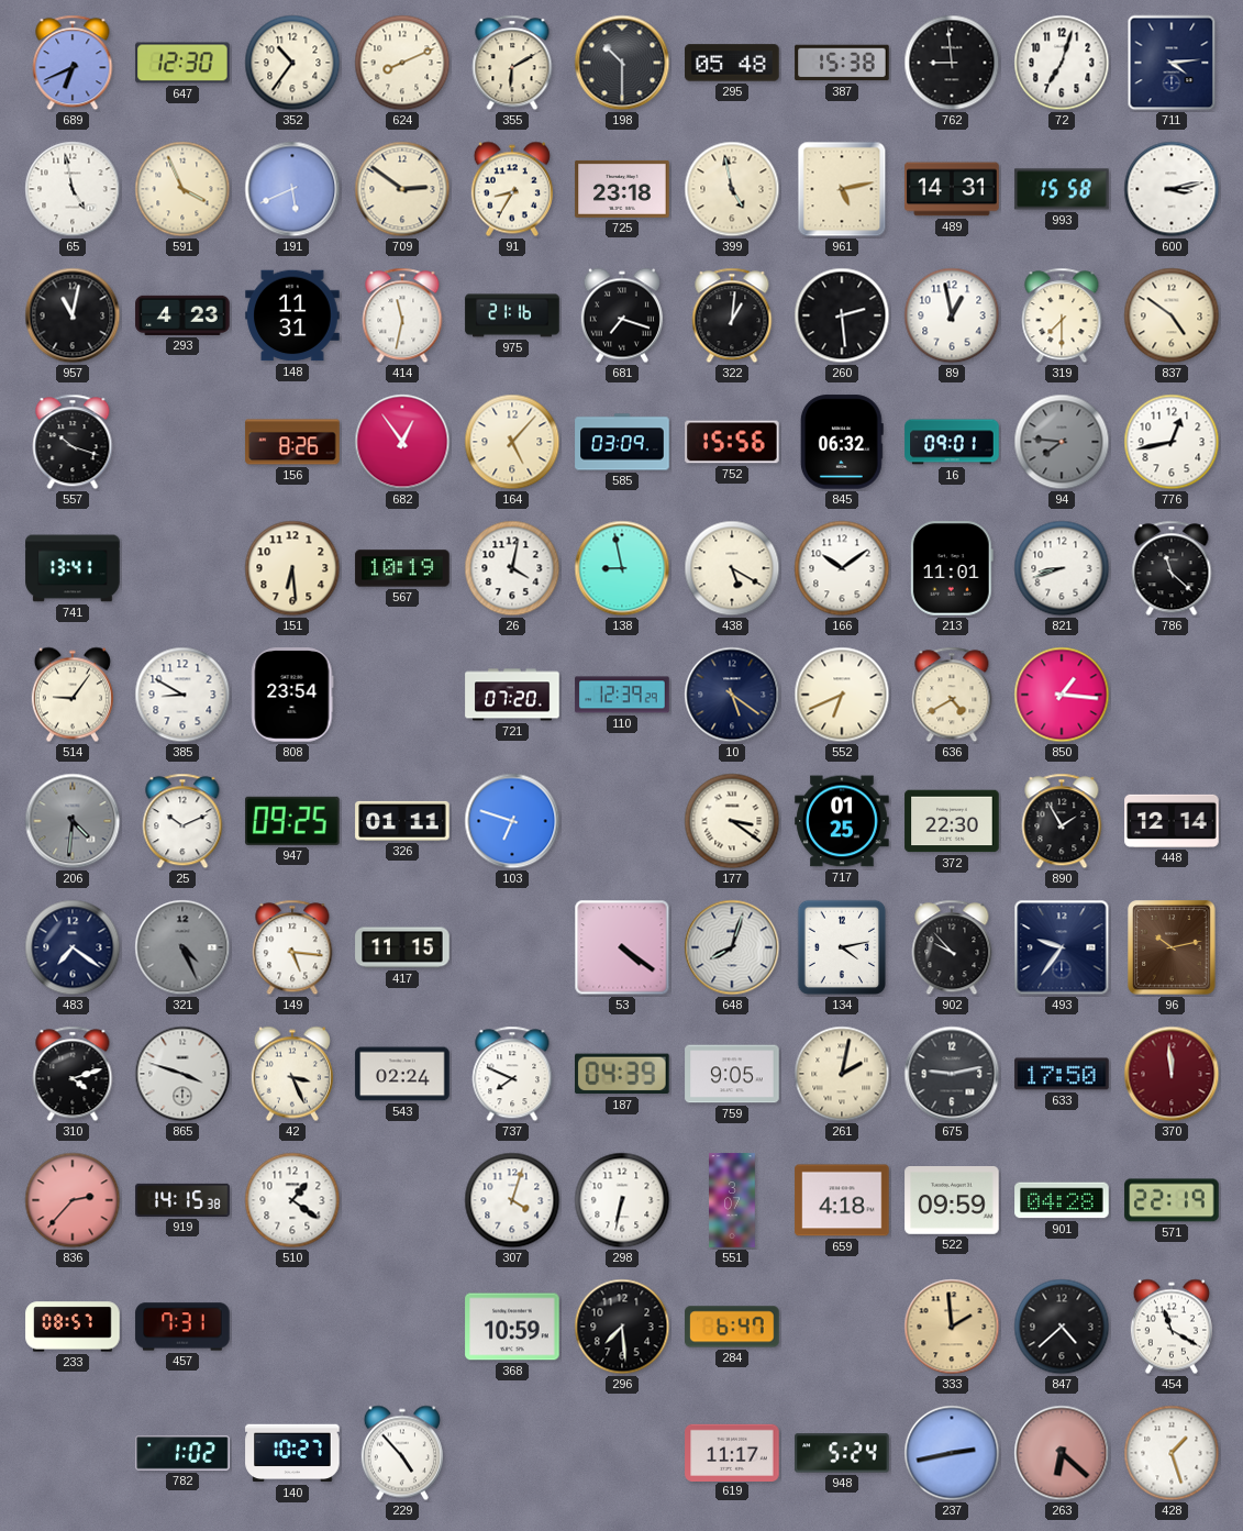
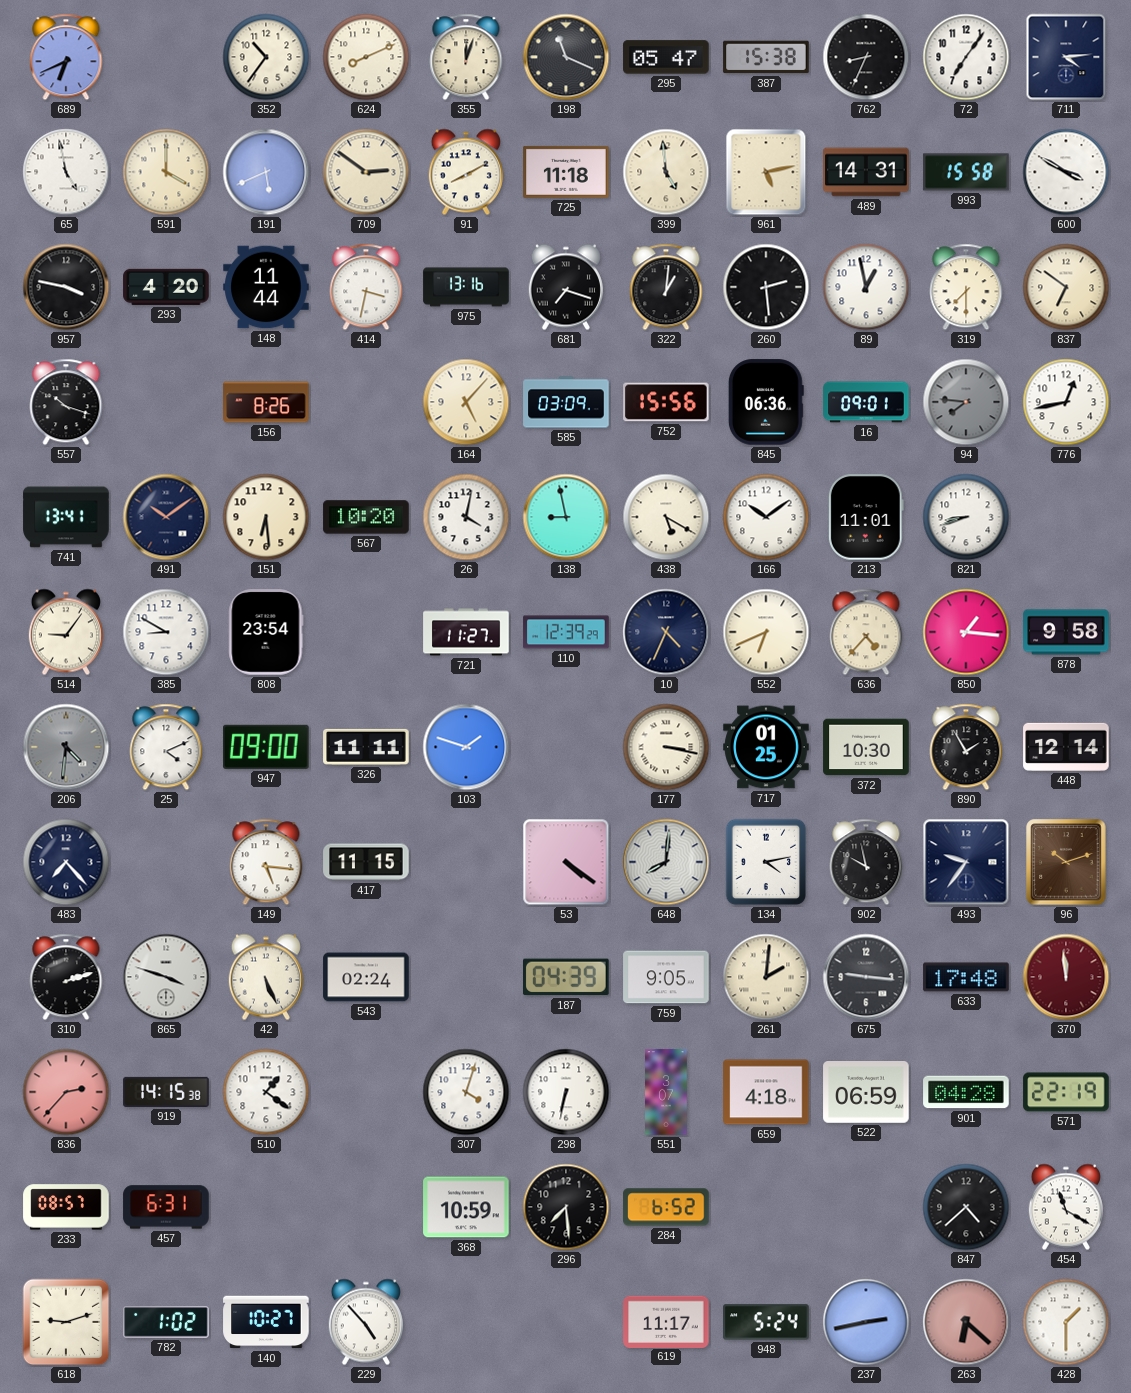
647: 12:30 -> none
355: 6:10 -> 12:03
198: 10:30 -> 11:19
295: 05:48 -> 05:47
762: 8:59 -> 8:34
72: 7:03 -> 7:06
591: 3:56 -> 4:00
91: 8:35 -> 8:10
725: 23:18 -> 11:18
399: 4:58 -> 4:59
600: 3:13 -> 3:50
957: 11:02 -> 3:47
293: 4:23 -> 4:20
148: 11:31 -> 11:44
414: 11:32 -> 3:32
975: 21:16 -> 13:16
837: 4:51 -> 6:51
682: 12:54 -> none
845: 06:32 -> 06:36
491: none -> 10:09
567: 10:19 -> 10:20
786: 11:22 -> none
721: 07:20 -> 11:27
10: 5:21 -> 4:34
636: 4:40 -> 4:37
878: none -> 9:58
25: 10:11 -> 4:11
947: 09:25 -> 09:00
326: 01:11 -> 11:11
103: 6:48 -> 1:48
177: 3:21 -> 3:17
372: 22:30 -> 10:30
483: 7:21 -> 7:23
321: 4:26 -> none
648: 8:03 -> 8:01
902: 9:53 -> 9:58
96: 10:13 -> 10:12
310: 4:12 -> 2:12
42: 3:26 -> 5:26
737: 7:49 -> none
261: 2:02 -> 2:01
675: 9:13 -> 9:16
633: 17:50 -> 17:48
522: 09:59 -> 06:59
457: 7:31 -> 6:31
284: 6:47 -> 6:52
333: 1:59 -> none
618: none -> 9:12
428: 1:27 -> 1:30
